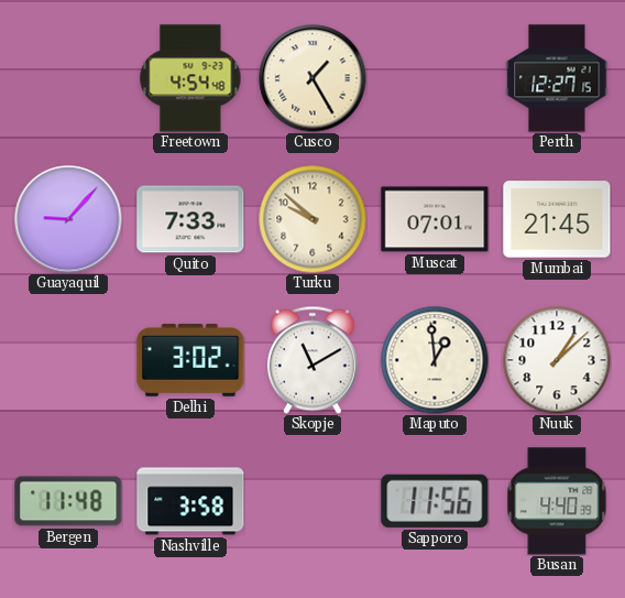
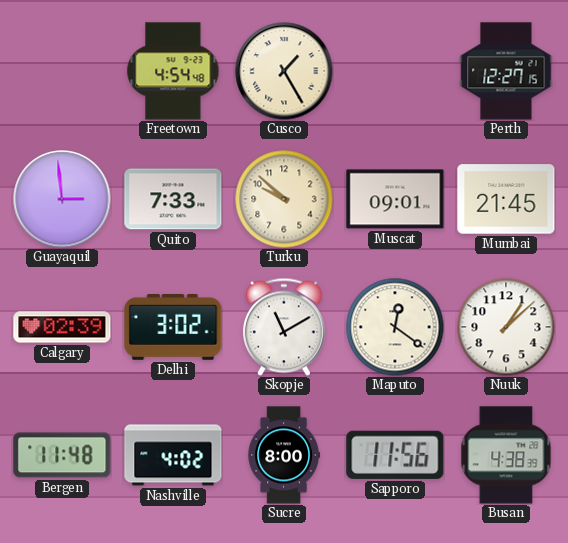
Guayaquil: 9:07 -> 2:59
Muscat: 07:01 -> 09:01
Calgary: none -> 02:39
Maputo: 12:59 -> 12:21
Nashville: 3:58 -> 4:02
Sucre: none -> 8:00
Busan: 4:40 -> 4:38
